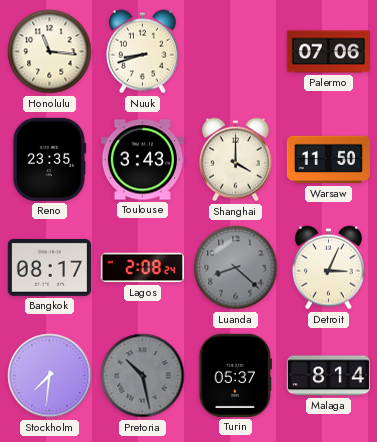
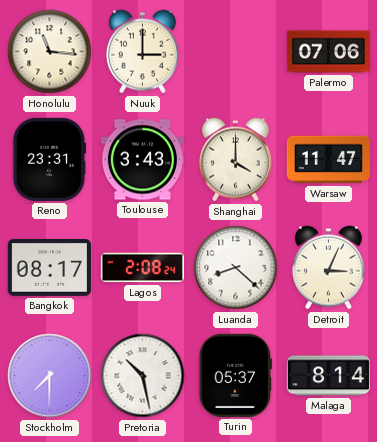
Nuuk: 8:42 -> 3:00
Reno: 23:35 -> 23:31
Warsaw: 11:50 -> 11:47
Luanda dial: grey -> white
Stockholm: 7:31 -> 7:30
Pretoria dial: grey -> white
